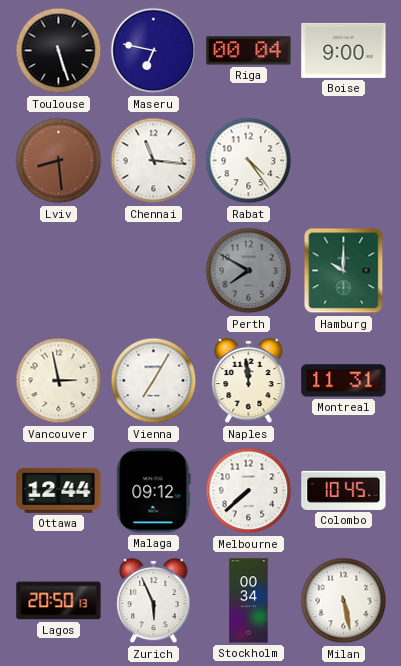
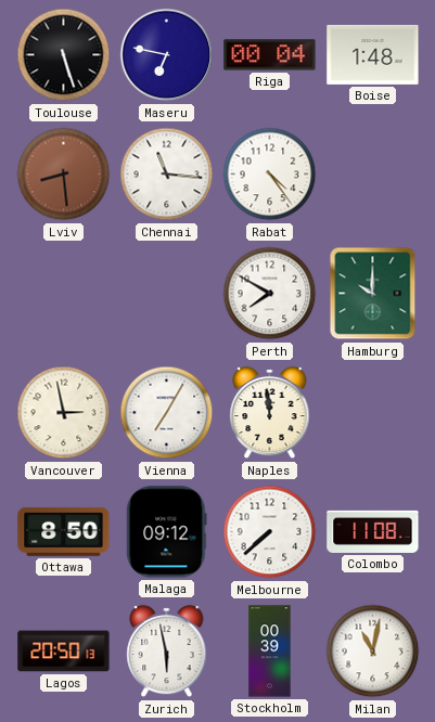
Boise: 9:00 -> 1:48
Perth dial: grey -> white
Montreal: 11:31 -> none
Ottawa: 12:44 -> 8:50
Colombo: 10:45 -> 11:08
Zurich: 5:56 -> 5:58
Stockholm: 00:34 -> 00:39
Milan: 5:28 -> 11:02
